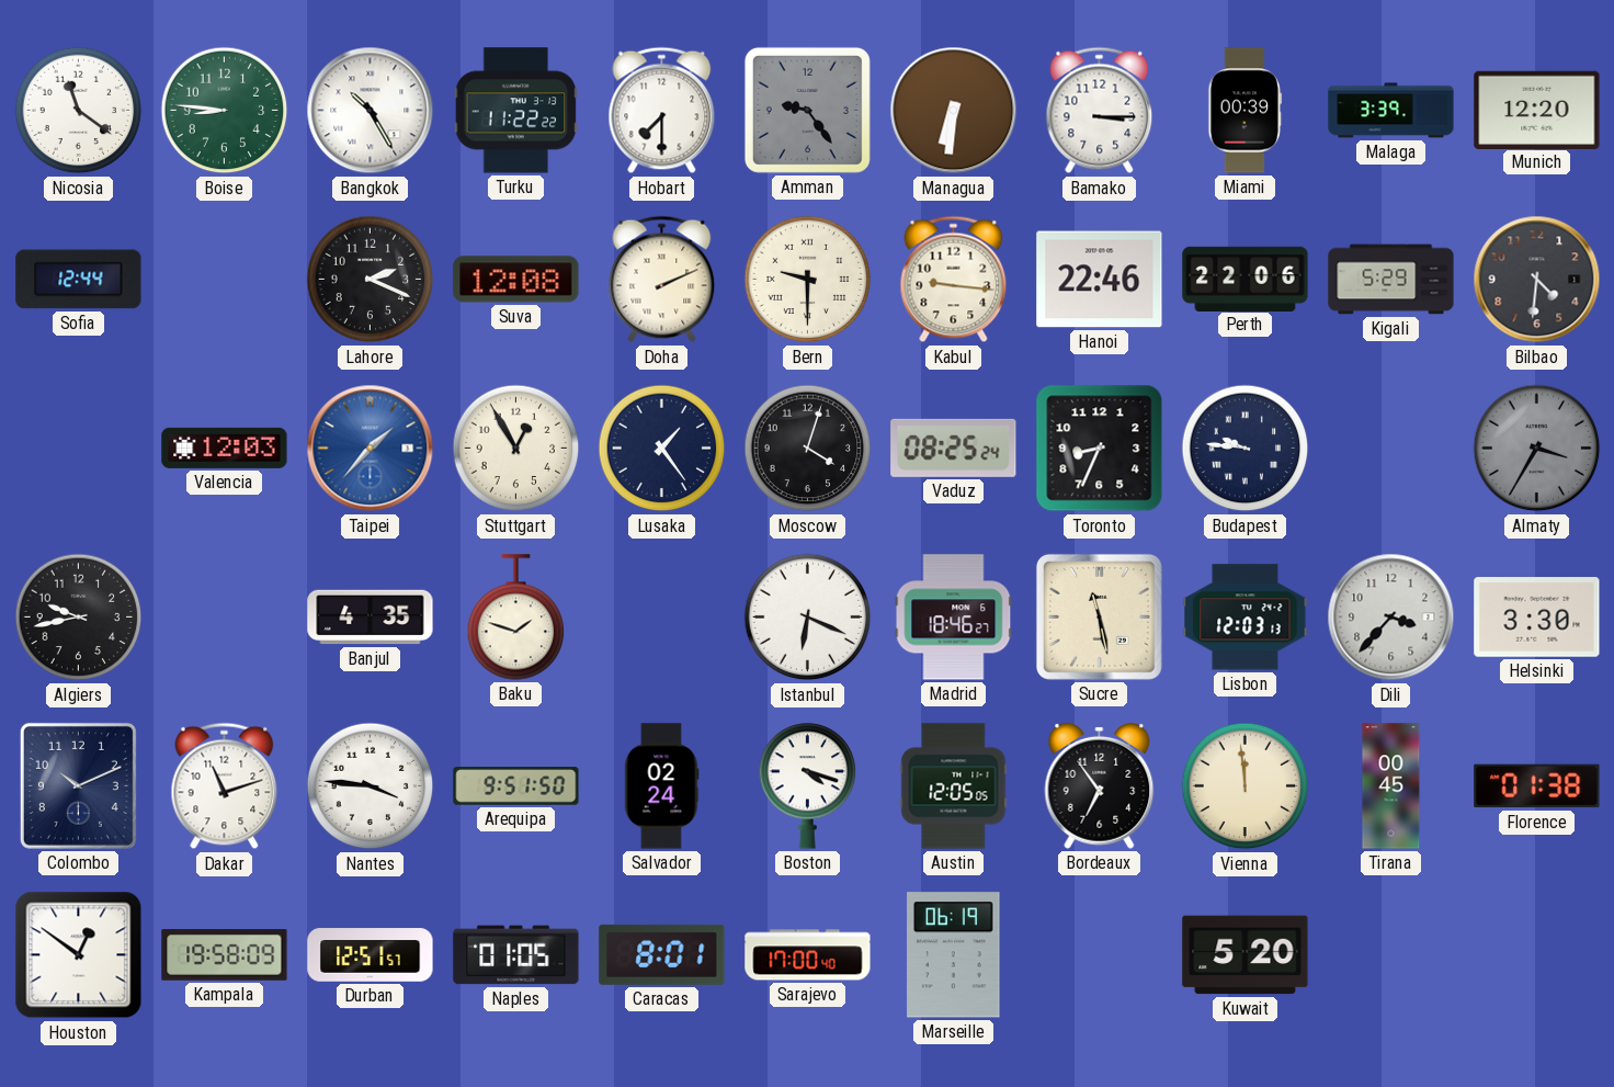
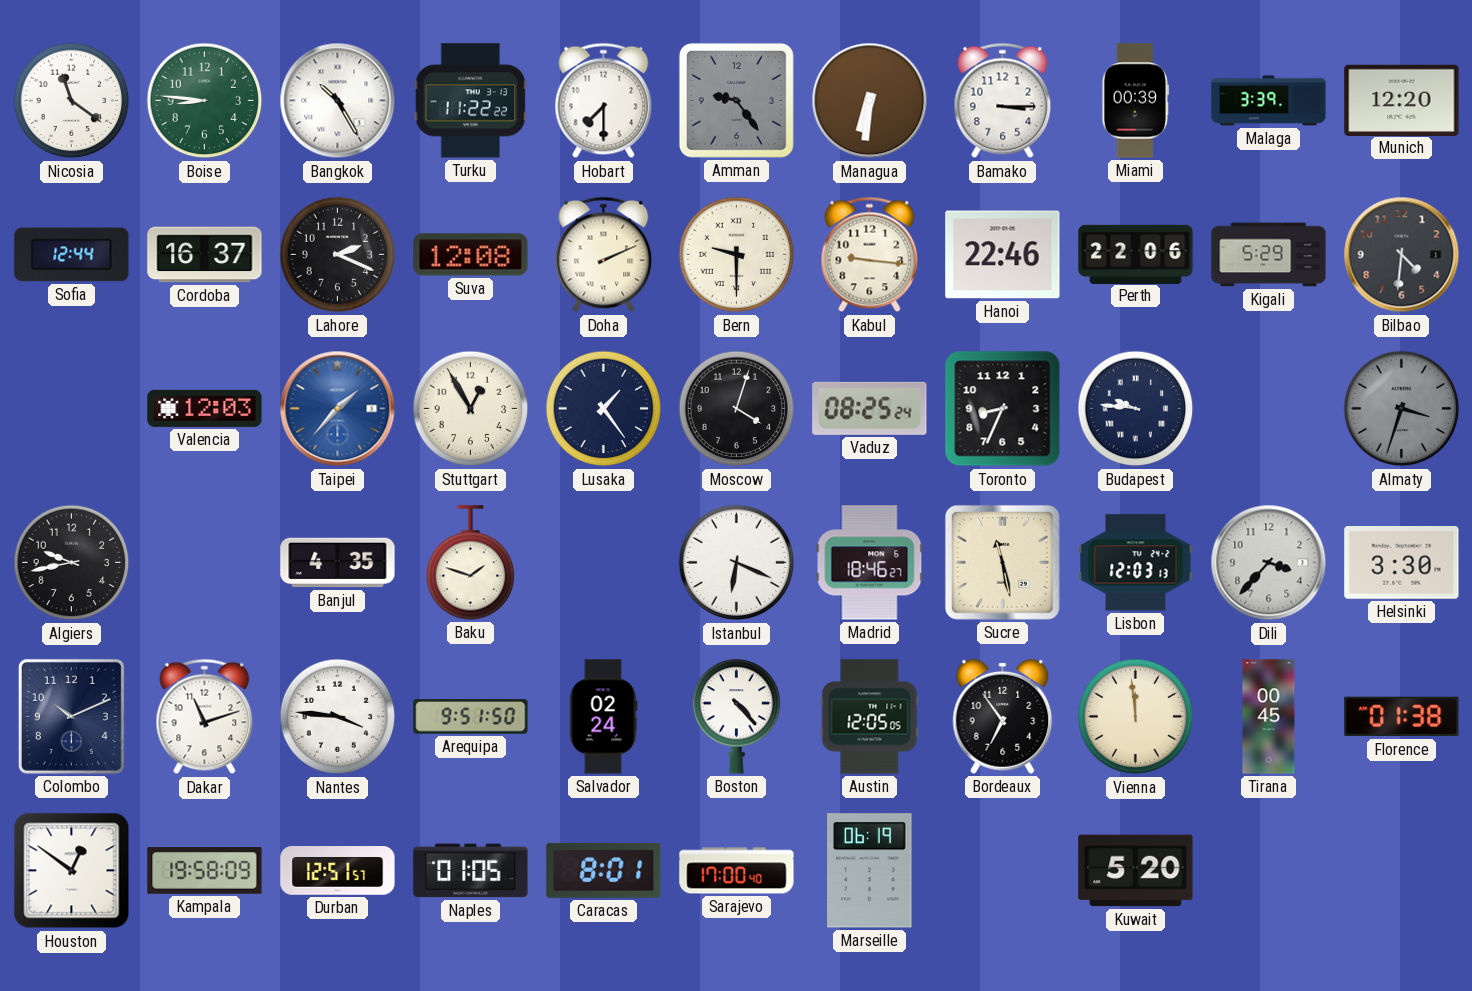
Cordoba: none -> 16:37
Almaty: 3:35 -> 3:33
Boston: 4:18 -> 4:23
